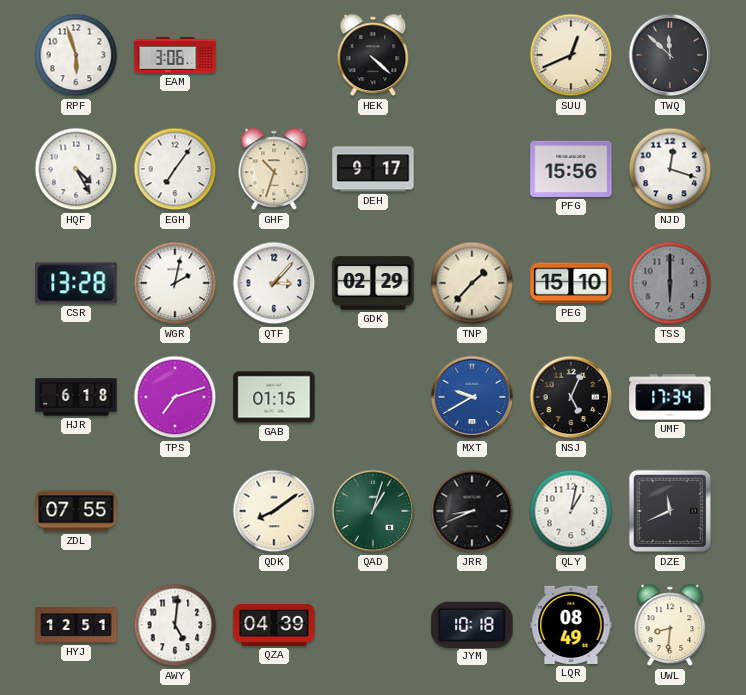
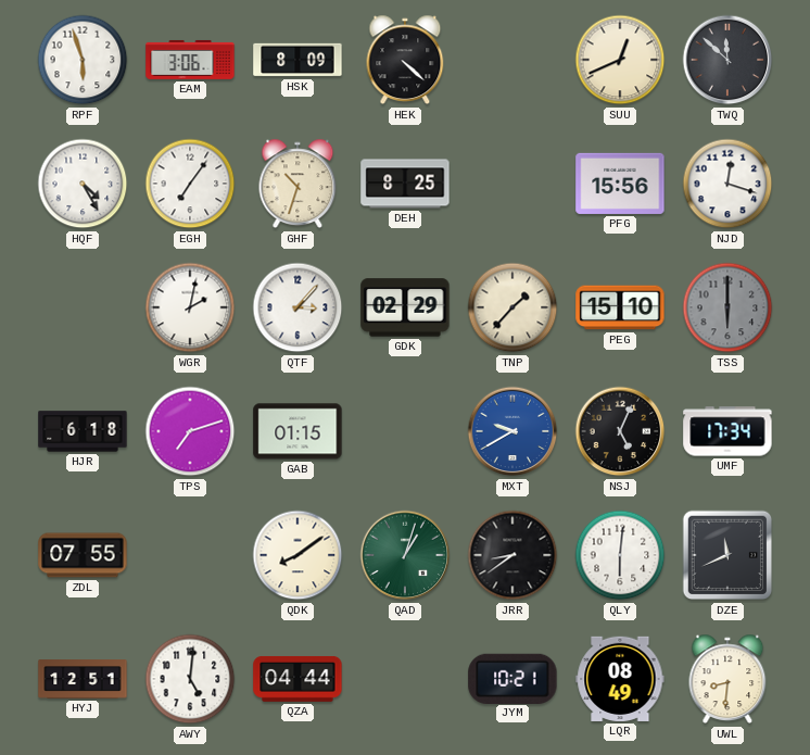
HSK: none -> 8:09
DEH: 9:17 -> 8:25
CSR: 13:28 -> none
JRR: 8:41 -> 8:39
QLY: 1:02 -> 6:01
QZA: 04:39 -> 04:44
JYM: 10:18 -> 10:21
